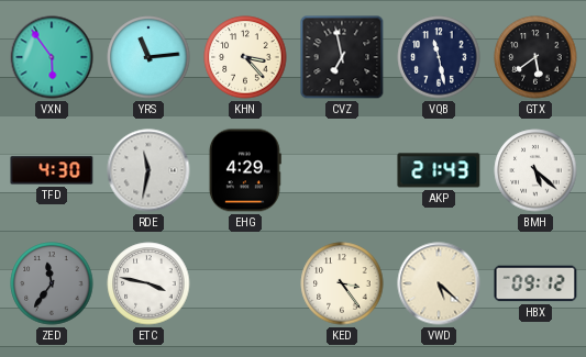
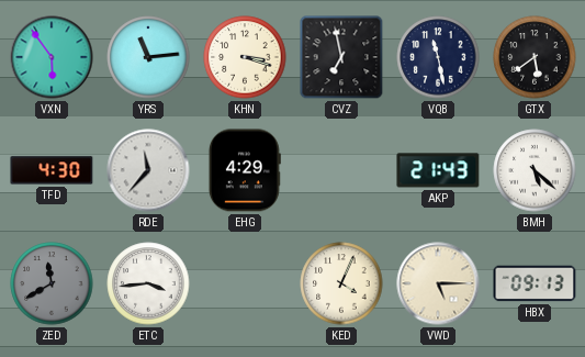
KHN: 3:23 -> 3:18
RDE: 11:32 -> 11:37
ZED: 11:36 -> 11:40
ETC: 3:47 -> 3:44
KED: 3:24 -> 4:04
VWD: 5:22 -> 5:15
HBX: 09:12 -> 09:13
